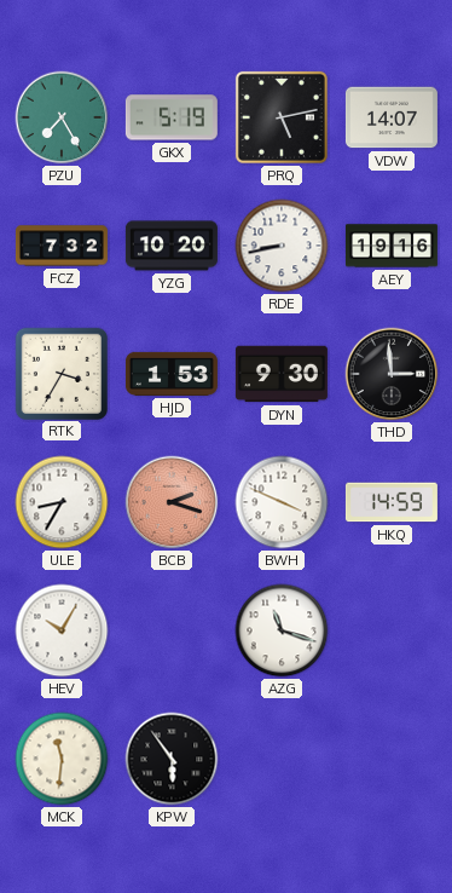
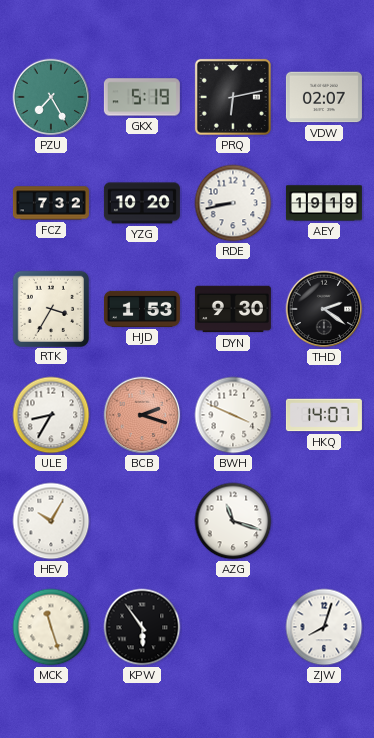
PRQ: 5:13 -> 6:13
VDW: 14:07 -> 02:07
AEY: 19:16 -> 19:19
THD: 2:59 -> 2:21
HKQ: 14:59 -> 14:07
MCK: 11:31 -> 11:27
ZJW: none -> 8:03
